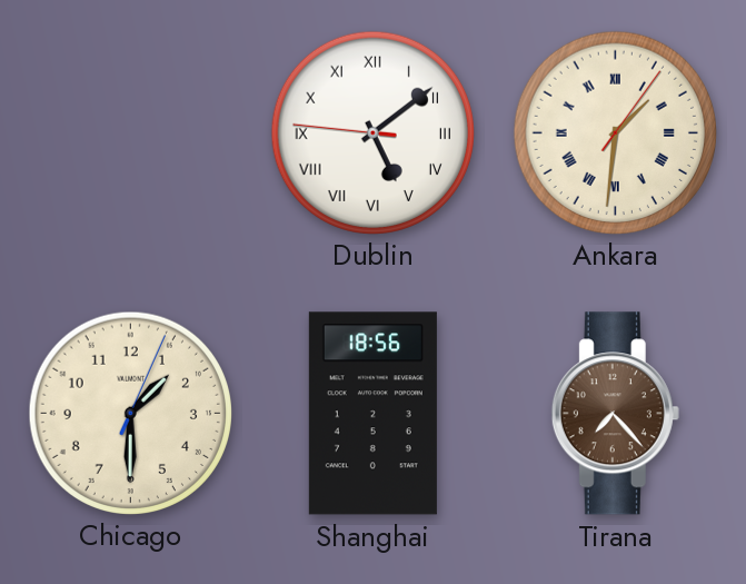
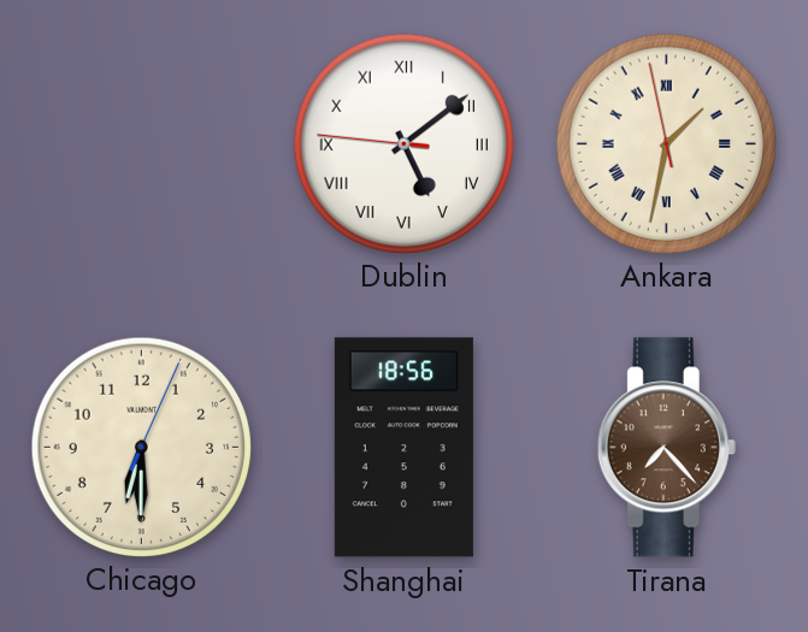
Ankara: 1:31:06 -> 1:31:58
Chicago: 1:30 -> 6:30
